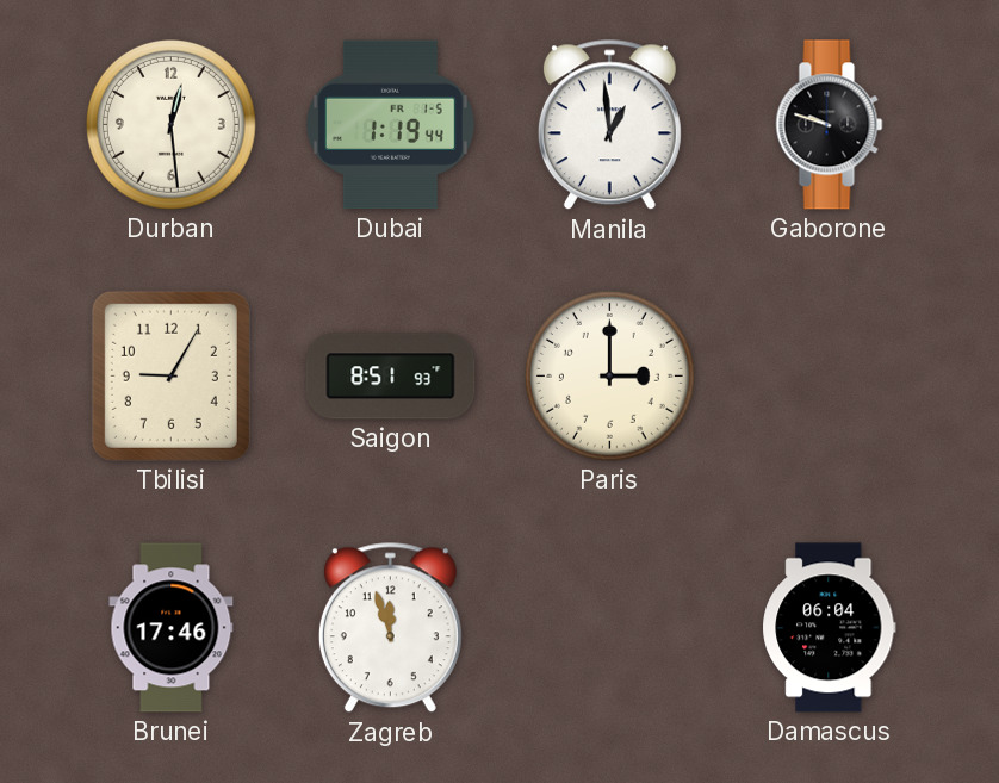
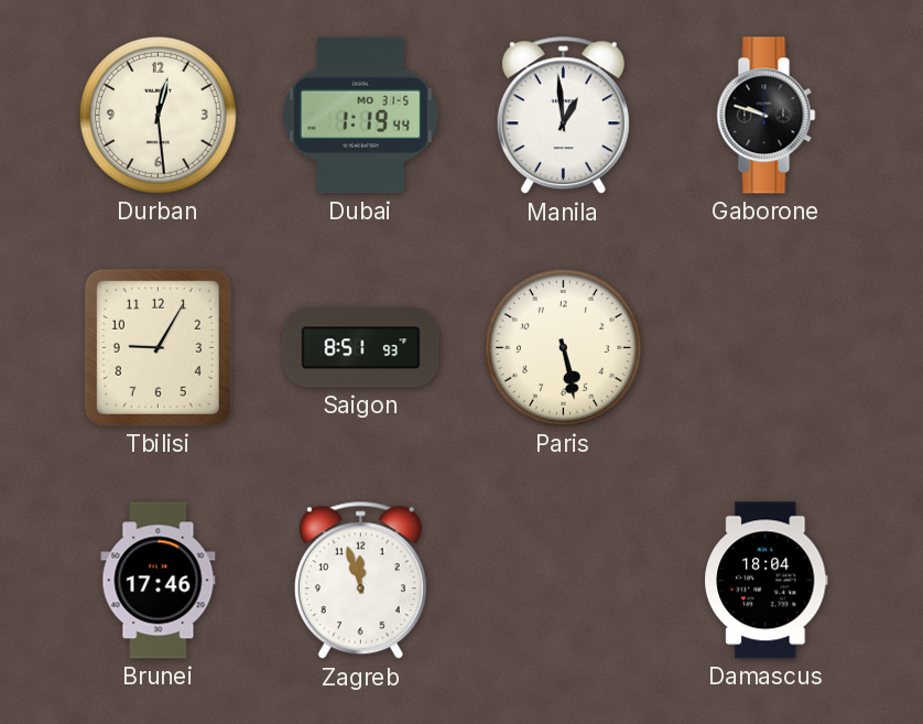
Dubai date: FR 1-5 -> MO 31-5
Paris: 3:00 -> 5:28
Damascus: 06:04 -> 18:04
